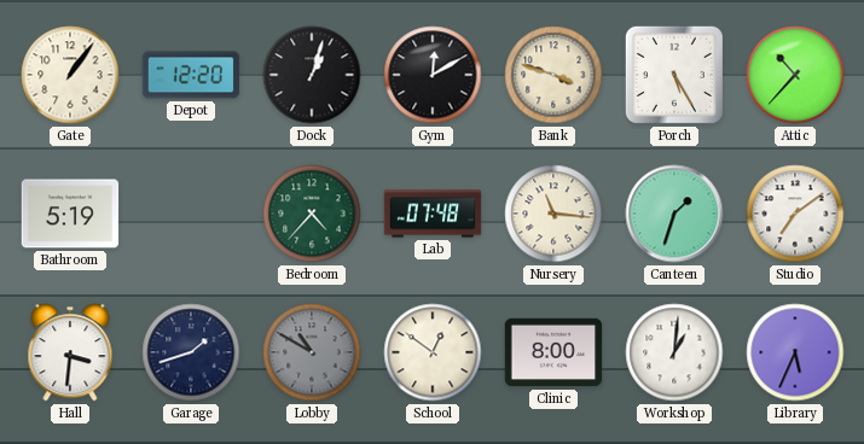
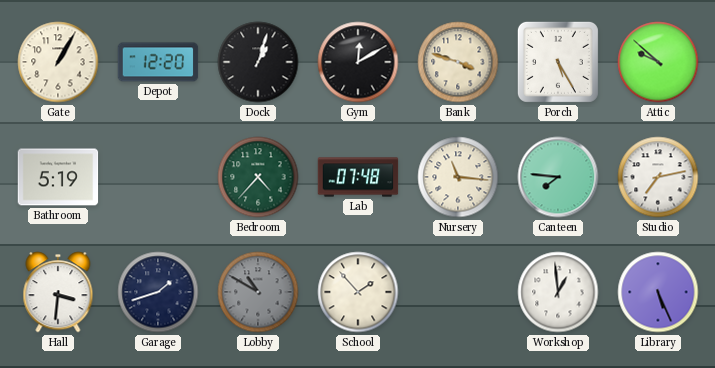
Gate: 1:06 -> 1:05
Attic: 10:37 -> 9:52
Canteen: 1:33 -> 7:46
Studio: 7:09 -> 7:13
School: 12:51 -> 1:53
Clinic: 8:00 -> none
Workshop: 1:01 -> 12:59
Library: 5:34 -> 5:26
